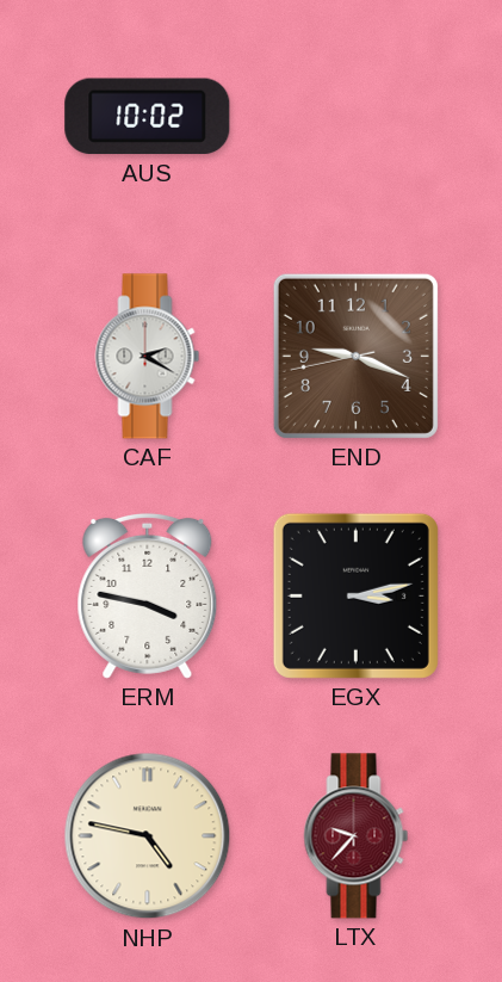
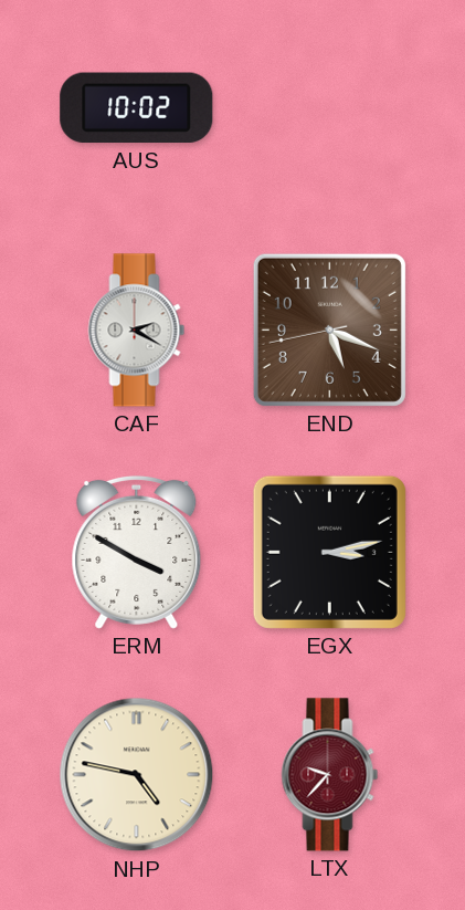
END: 9:18 -> 5:18
ERM: 3:47 -> 3:50
